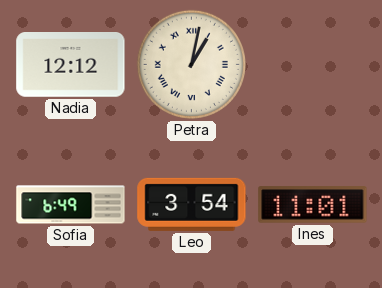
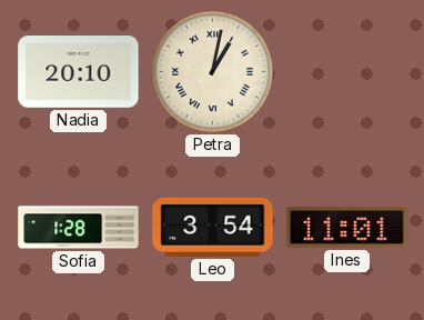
Nadia: 12:12 -> 20:10
Sofia: 6:49 -> 1:28
